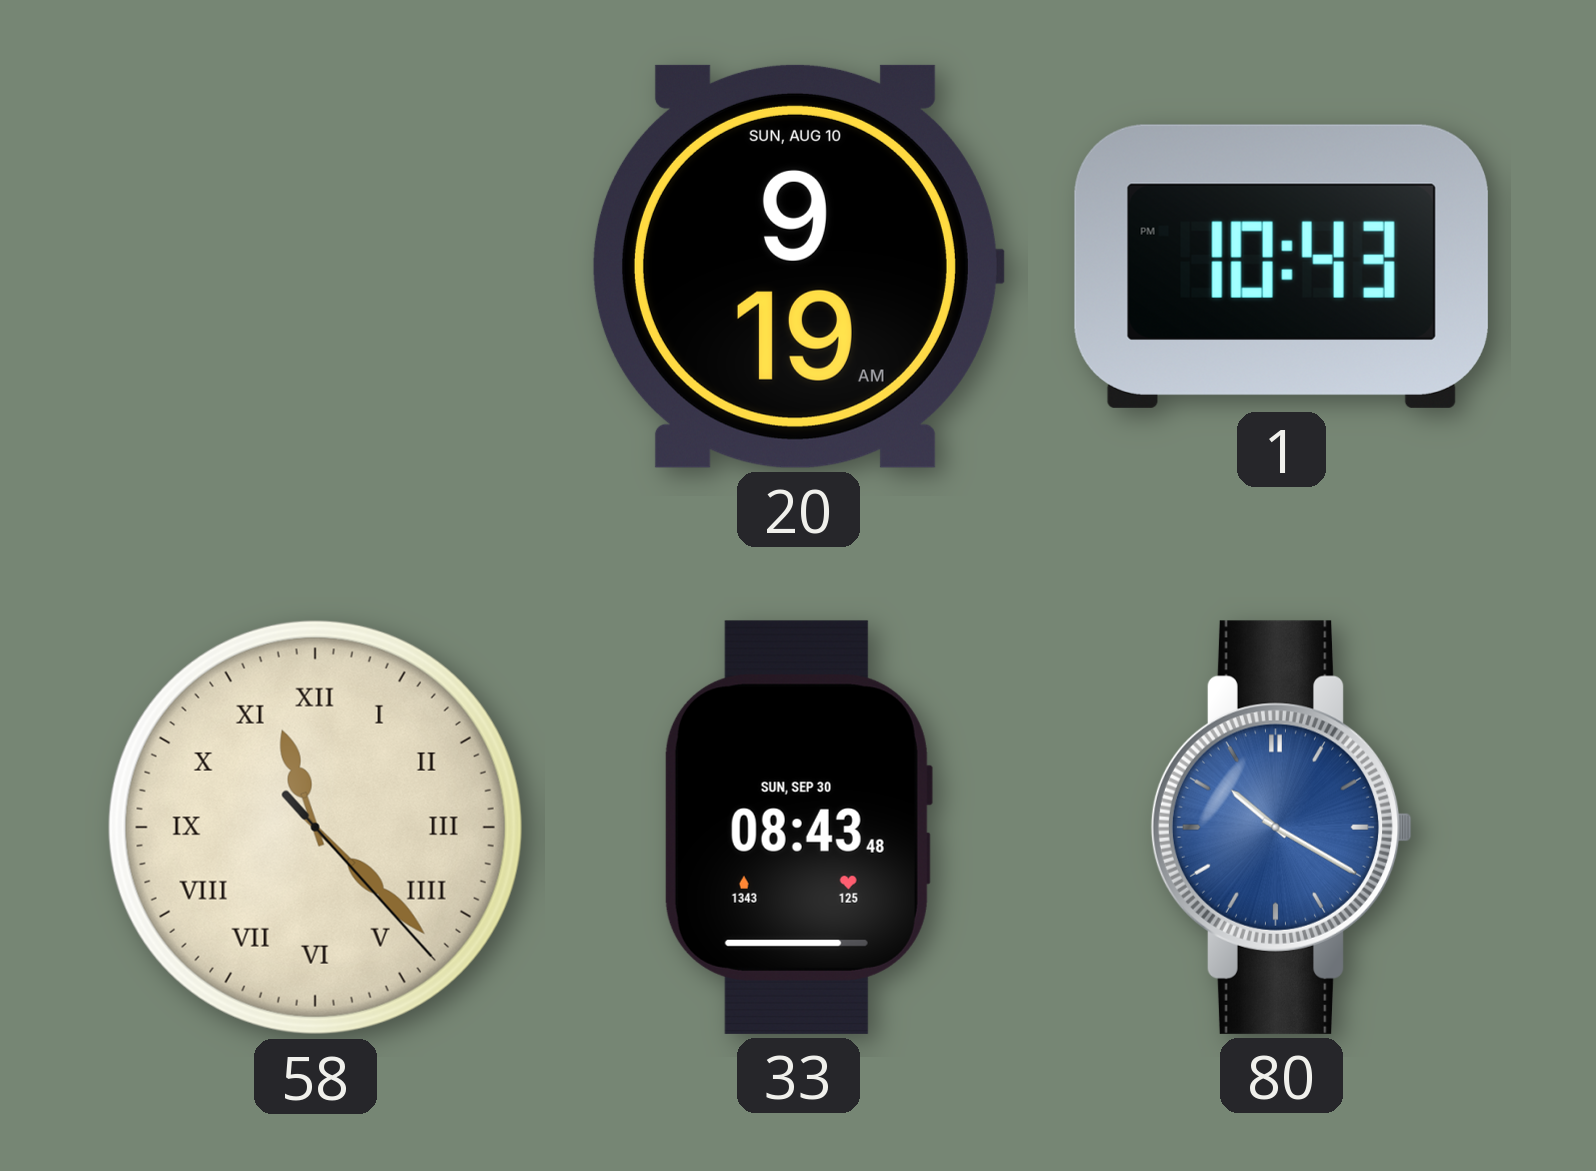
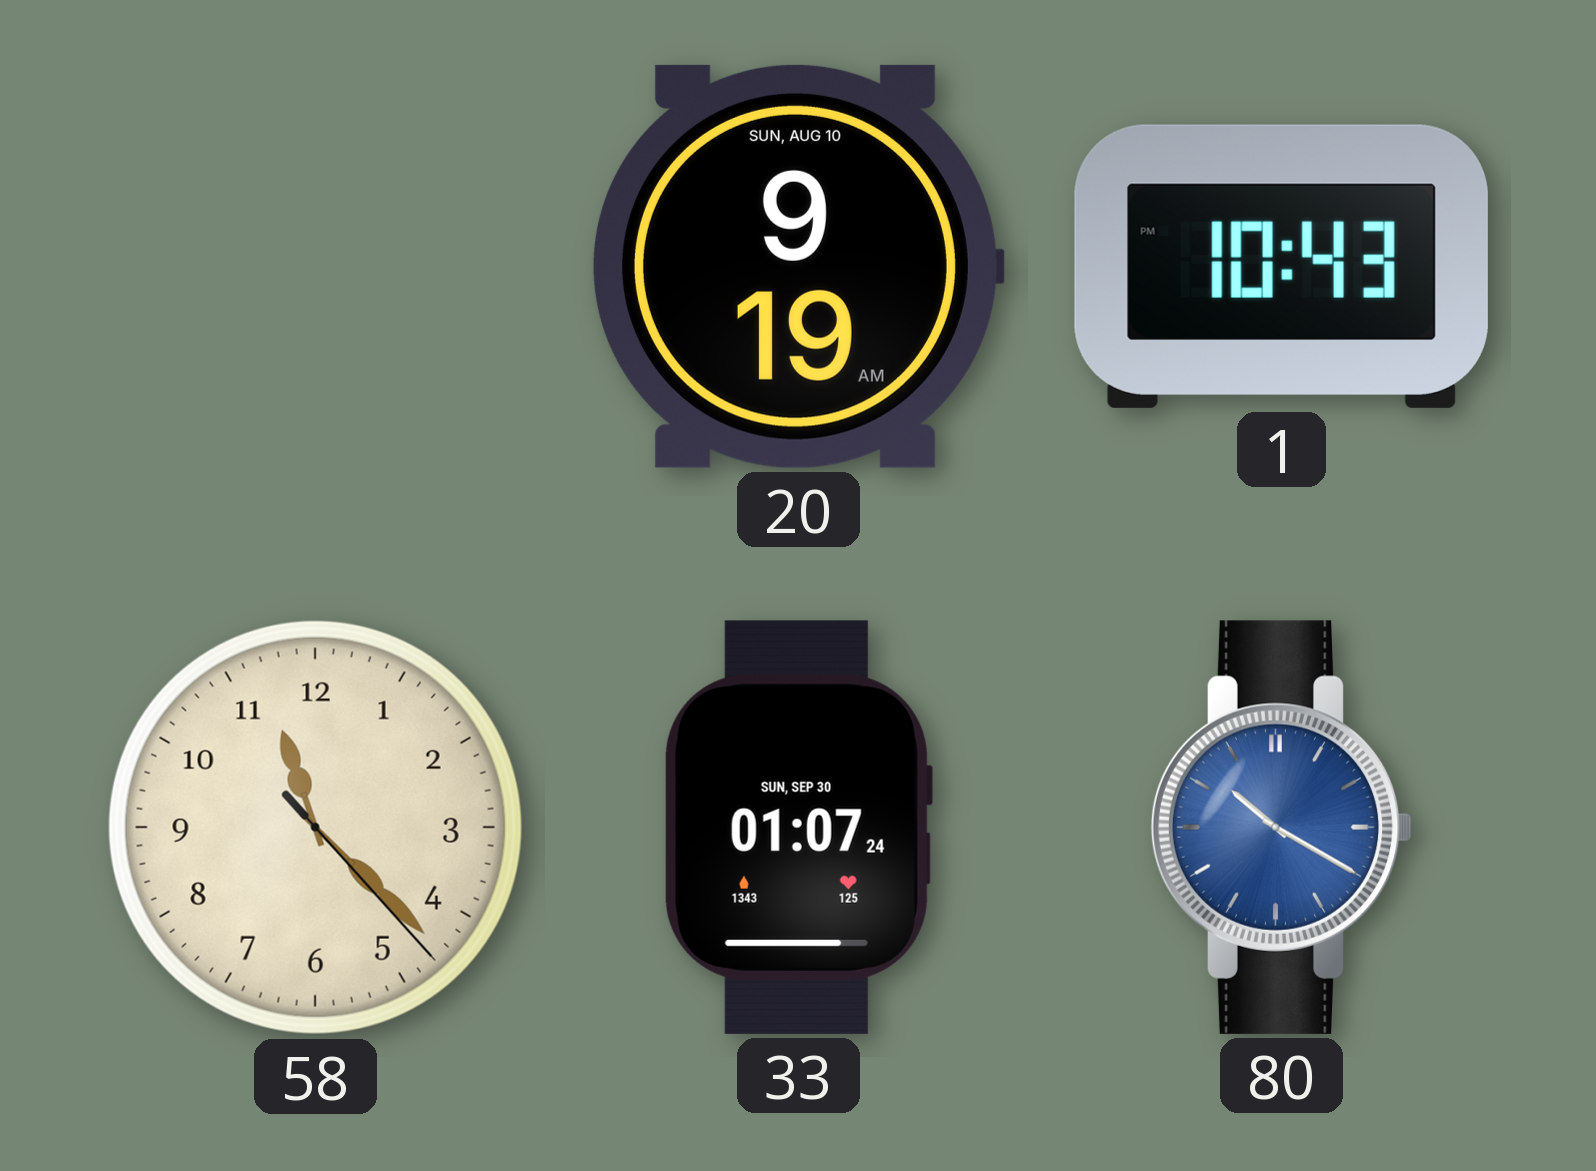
58 numerals: Roman -> Arabic
33: 08:43 -> 01:07
